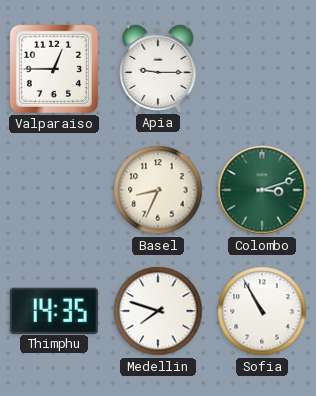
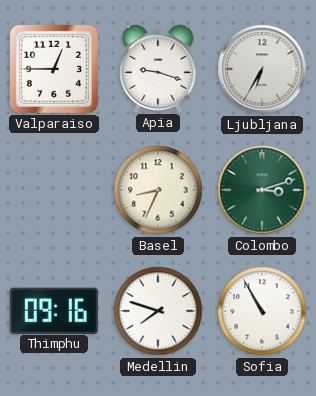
Apia: 9:15 -> 9:18
Ljubljana: none -> 6:35
Thimphu: 14:35 -> 09:16
